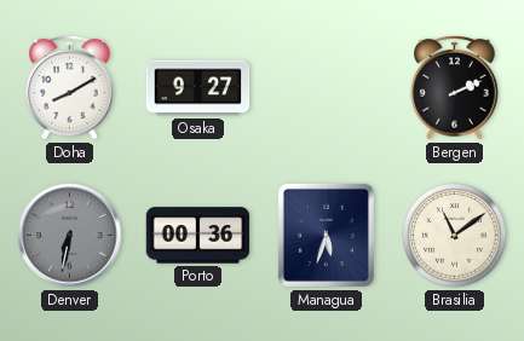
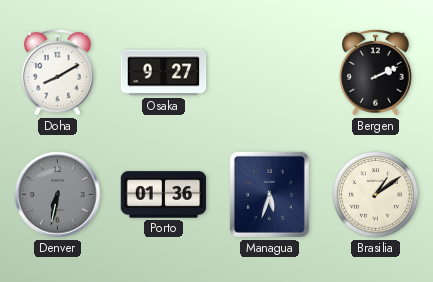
Porto: 00:36 -> 01:36
Brasilia: 11:09 -> 1:09
